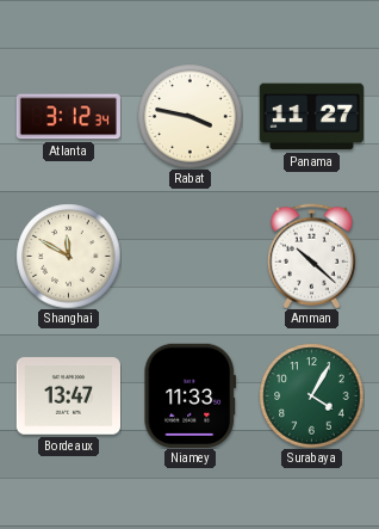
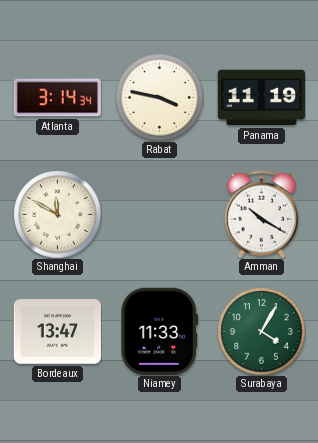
Atlanta: 3:12 -> 3:14
Panama: 11:27 -> 11:19
Amman: 10:22 -> 10:20
